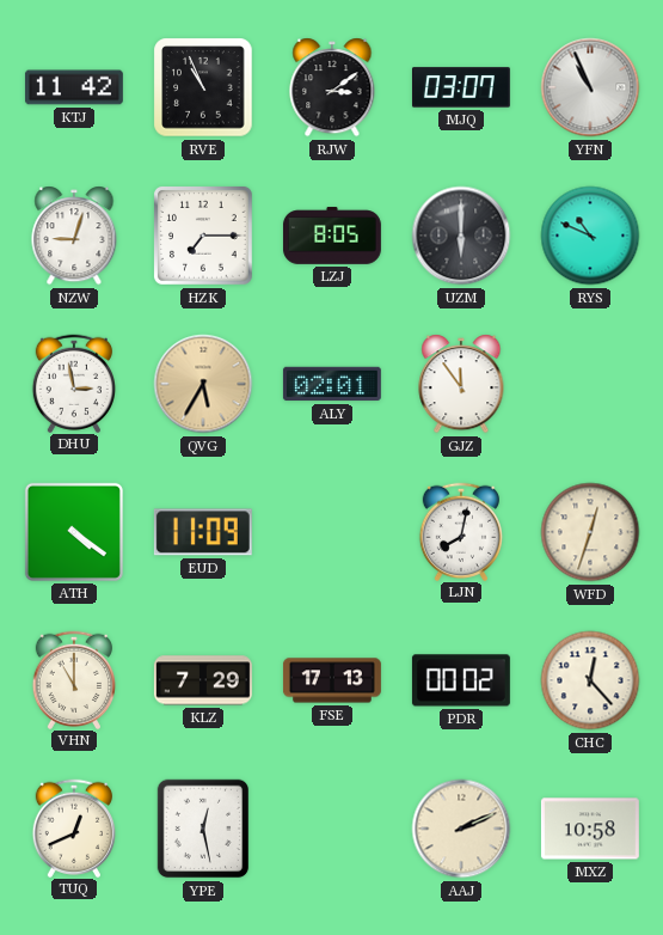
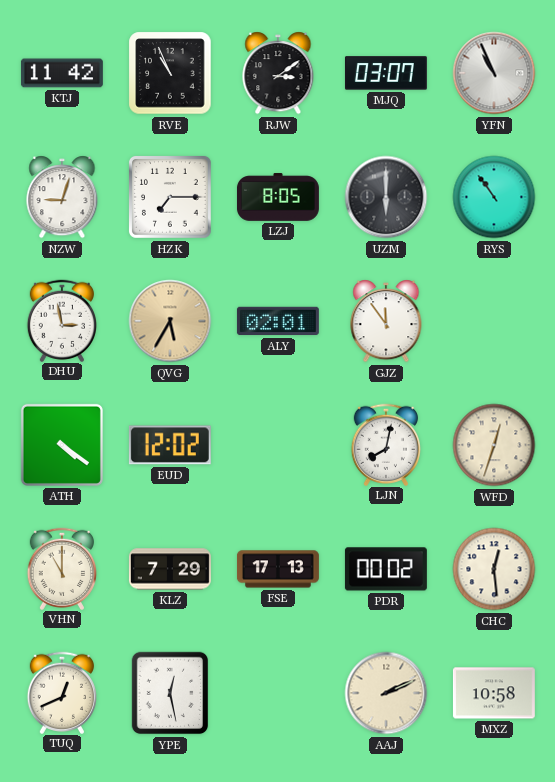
RYS: 10:49 -> 10:54
EUD: 11:09 -> 12:02
CHC: 12:23 -> 12:29
